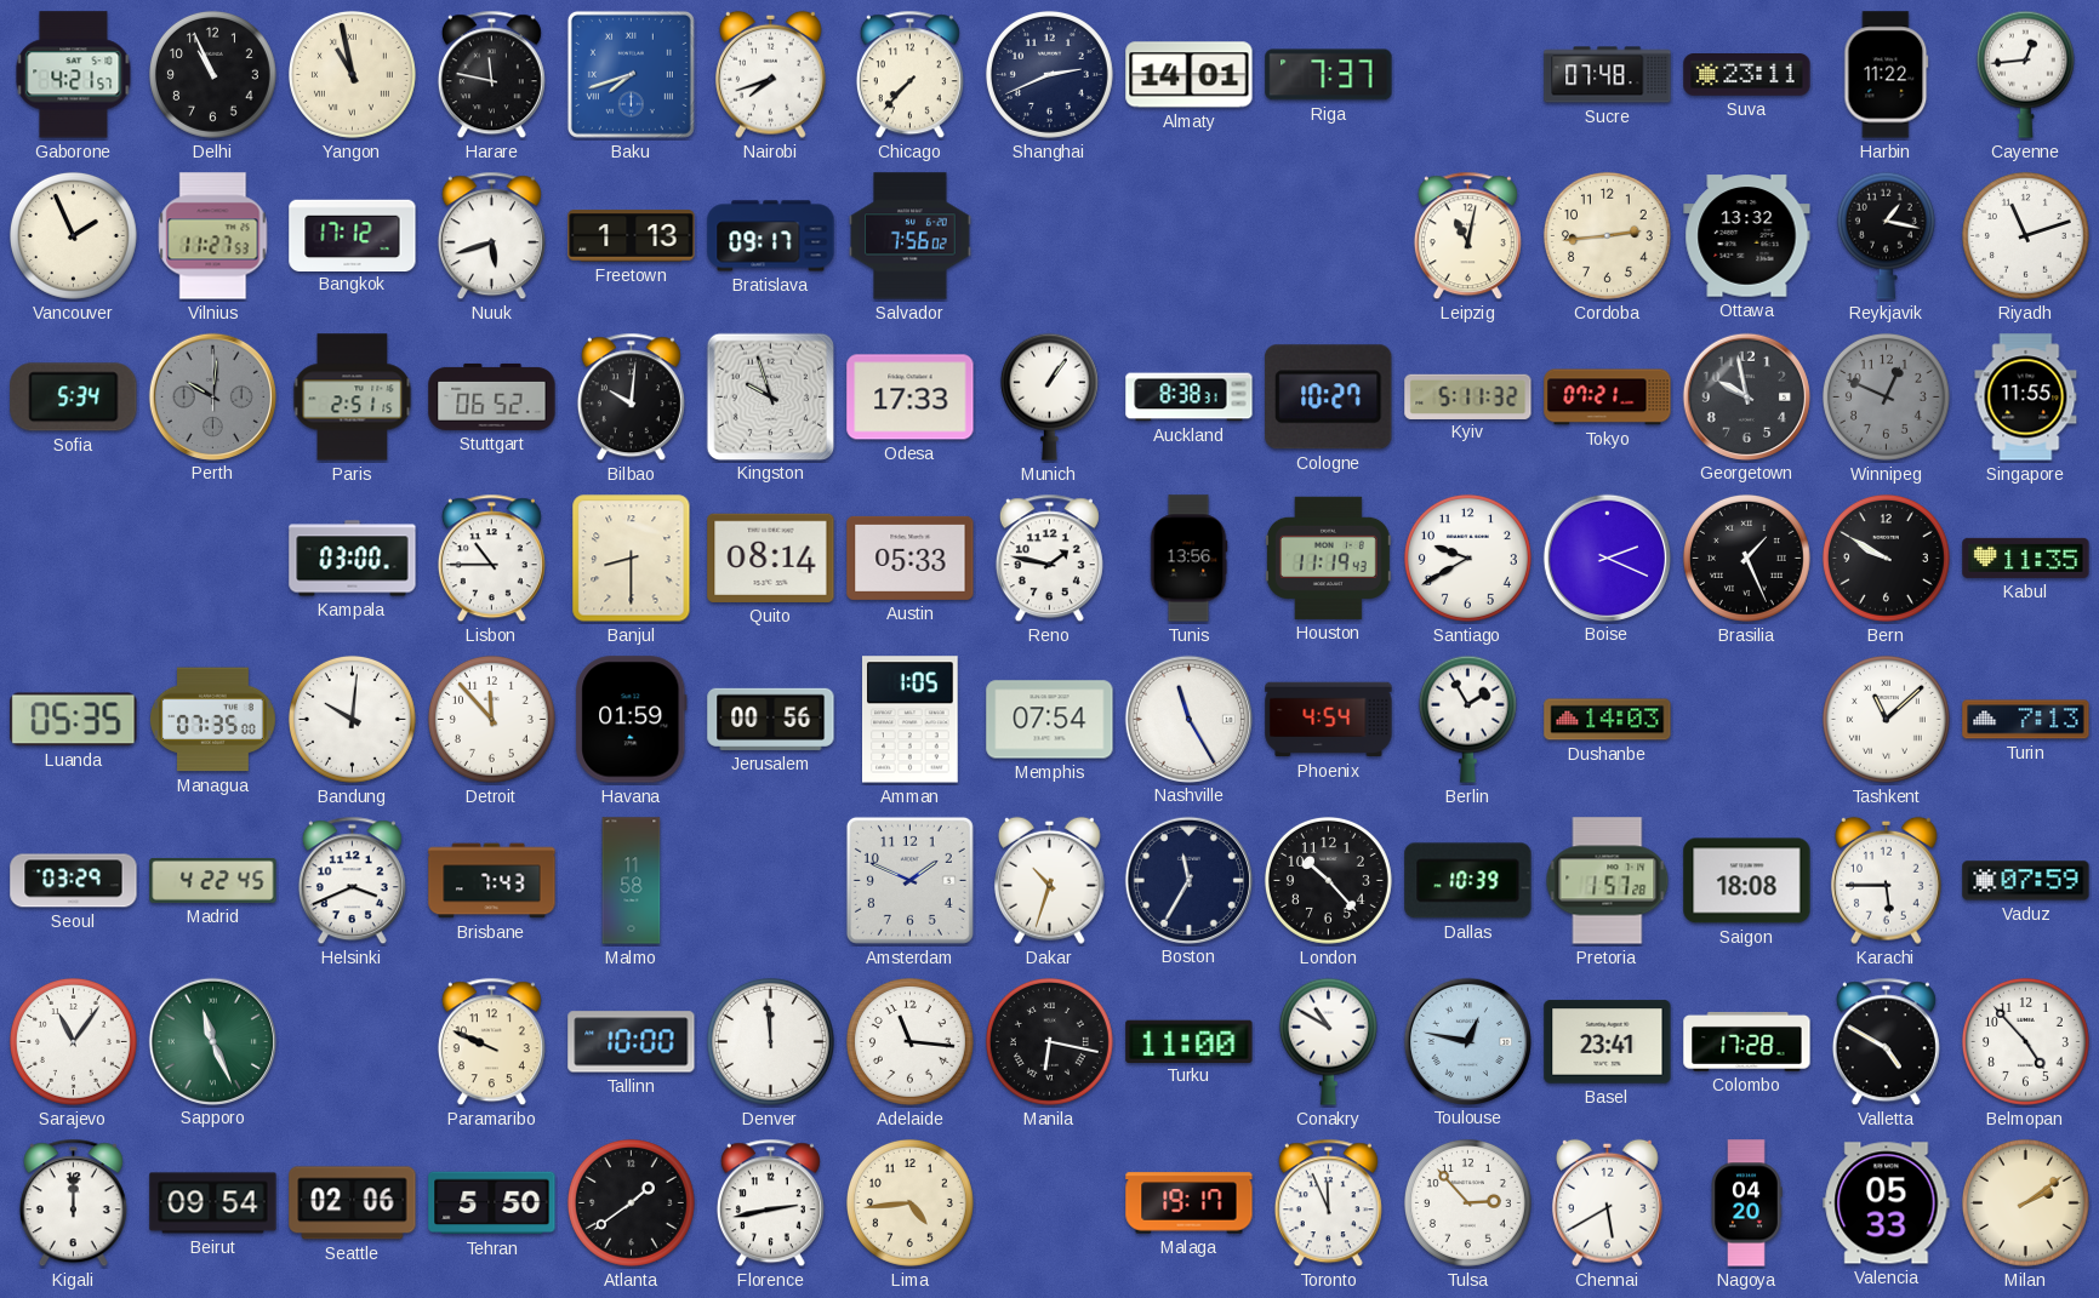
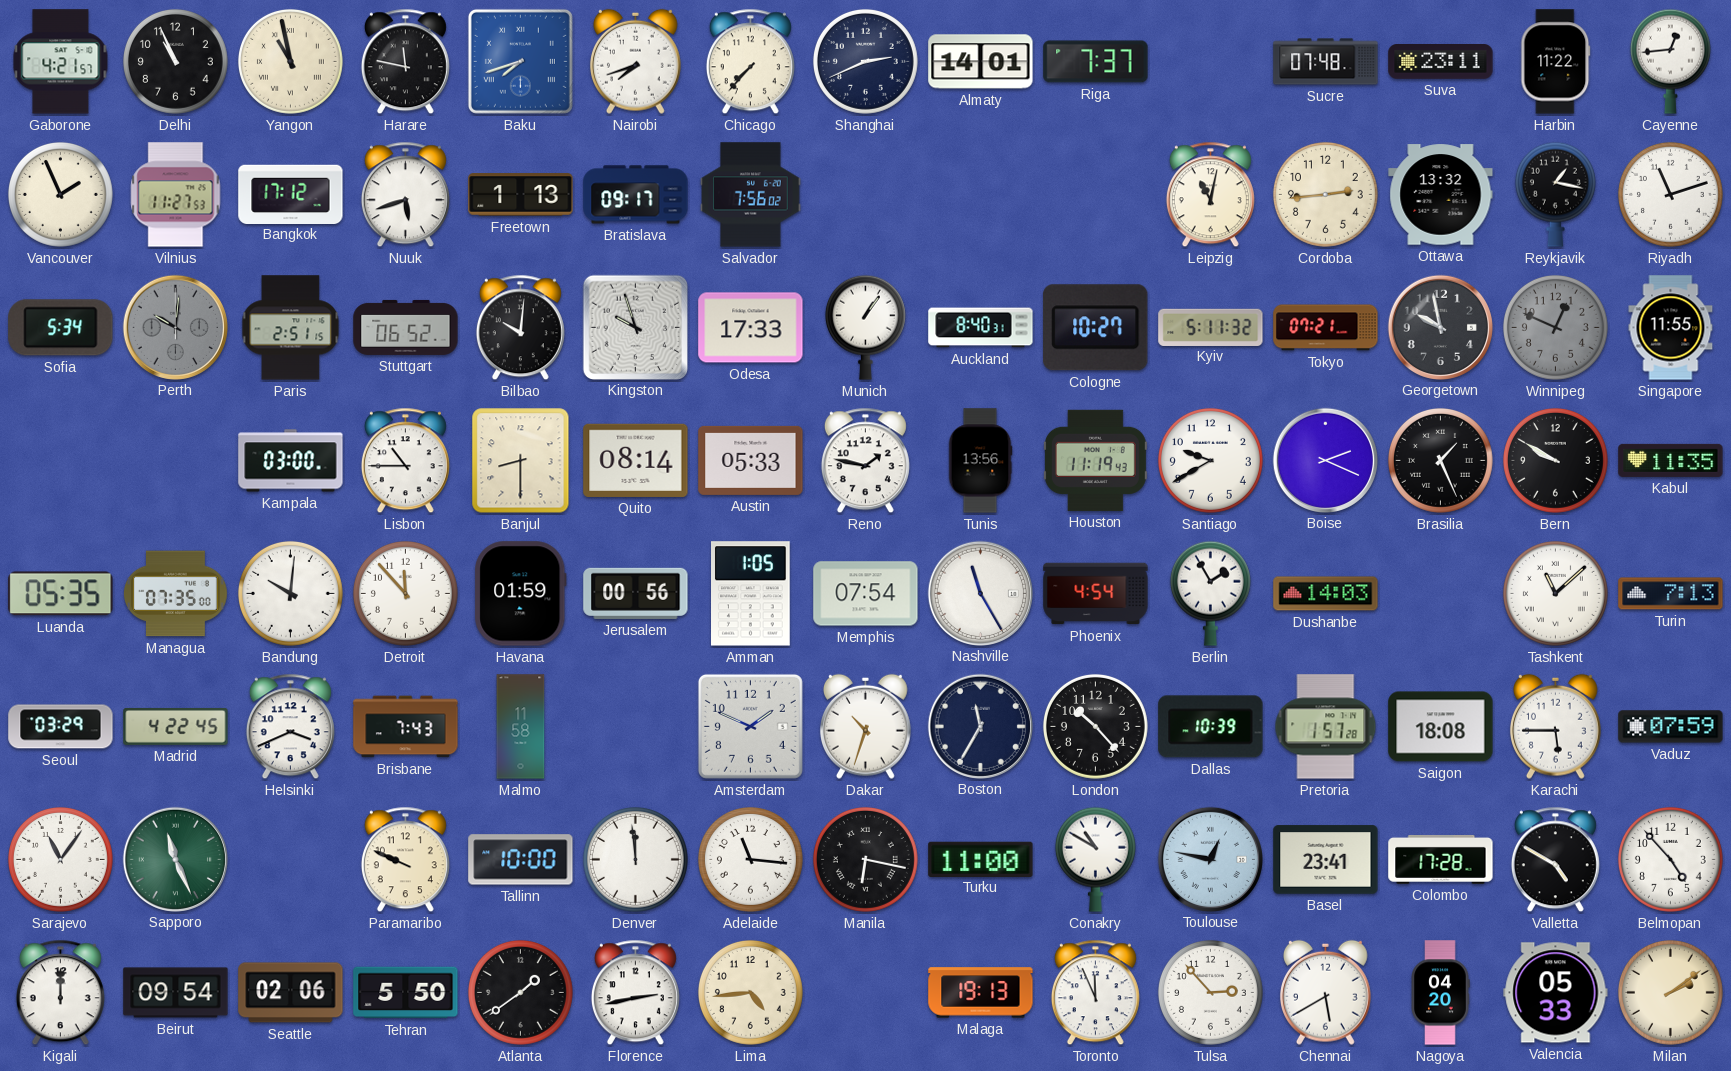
Auckland: 8:38 -> 8:40
Malaga: 19:17 -> 19:13
